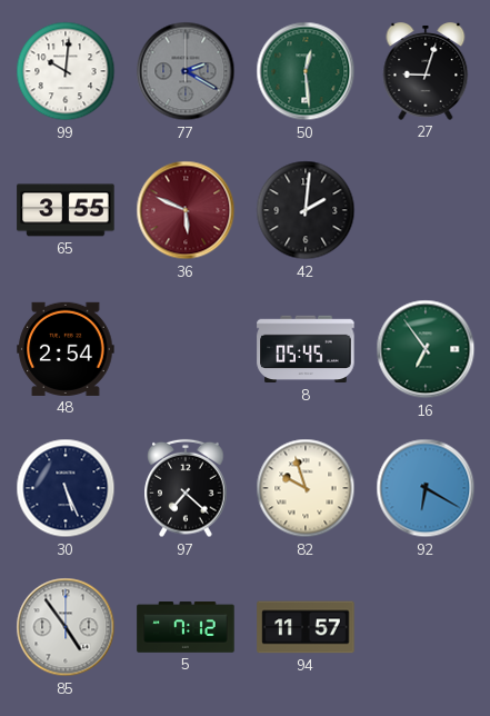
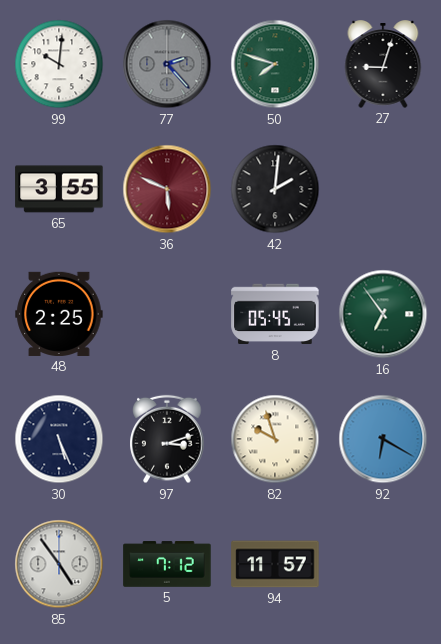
77: 2:20 -> 2:23
50: 12:29 -> 7:48
48: 2:54 -> 2:25
97: 7:22 -> 3:12
